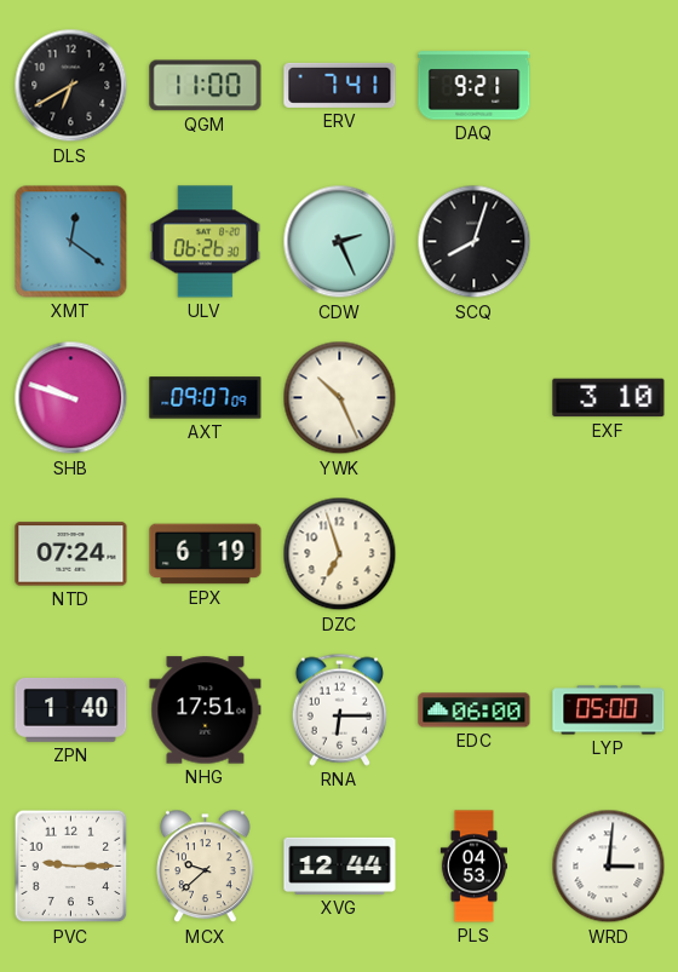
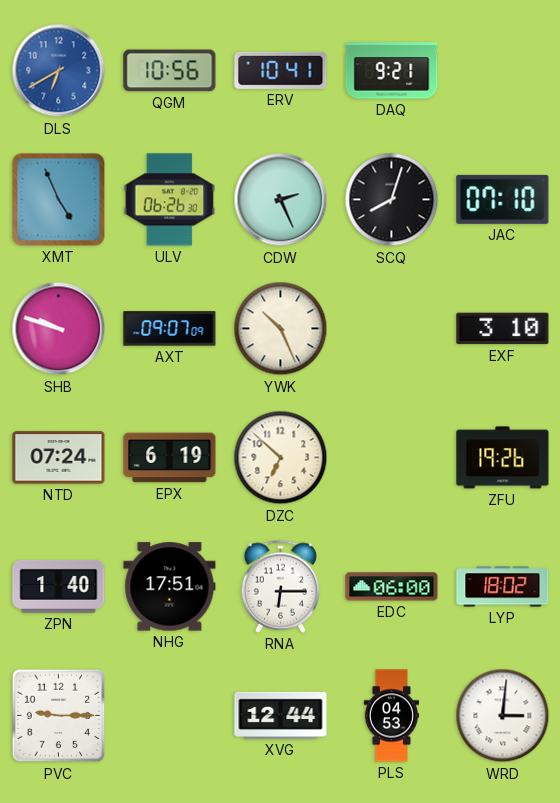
DLS dial: black -> blue
QGM: 11:00 -> 10:56
ERV: 7:41 -> 10:41
XMT: 12:21 -> 4:56
JAC: none -> 07:10
DZC: 6:57 -> 6:52
ZFU: none -> 19:26
LYP: 05:00 -> 18:02
MCX: 9:38 -> none
